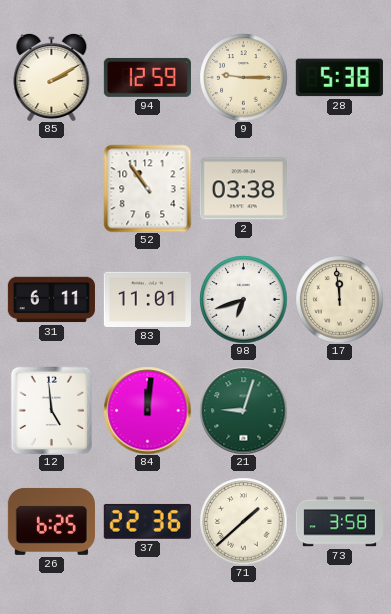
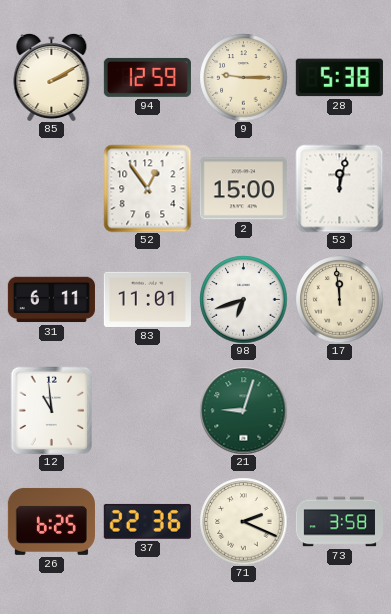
52: 10:54 -> 12:54
2: 03:38 -> 15:00
53: none -> 12:02
12: 4:59 -> 10:59
84: 12:01 -> none
71: 1:38 -> 2:19
